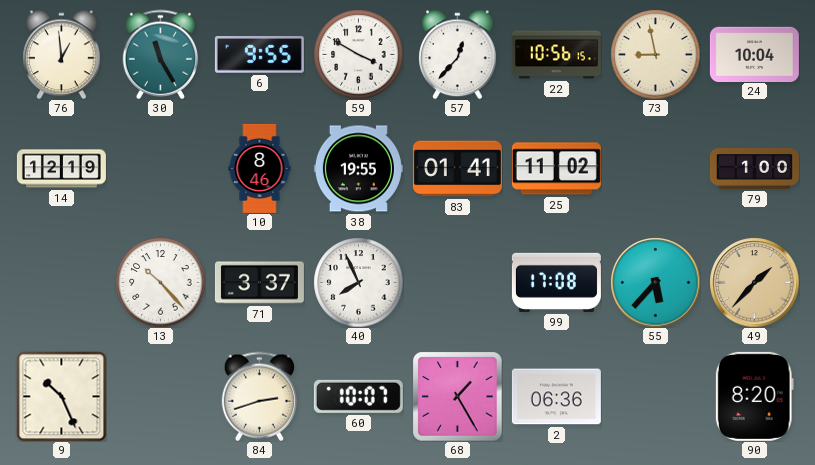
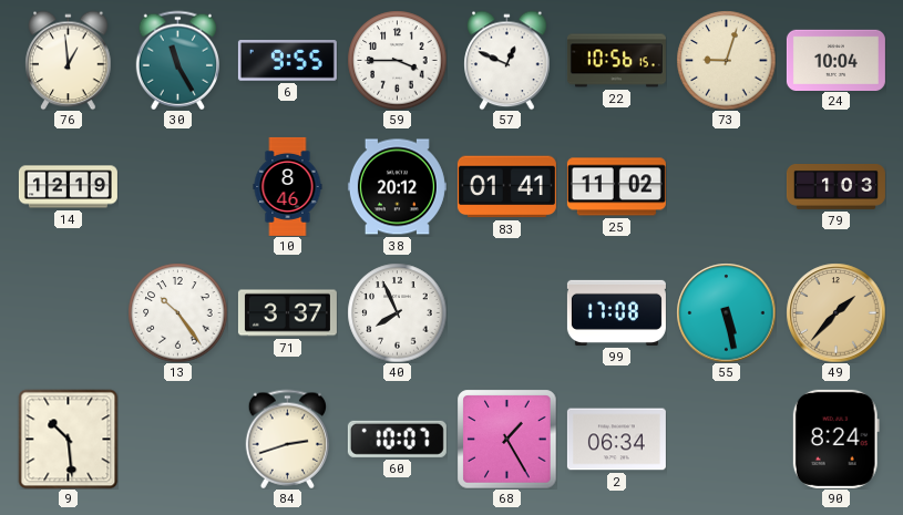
59: 3:50 -> 3:45
57: 12:37 -> 12:49
73: 8:58 -> 9:03
38: 19:55 -> 20:12
79: 1:00 -> 1:03
13: 10:23 -> 10:24
55: 5:37 -> 5:28
9: 10:26 -> 10:29
2: 06:36 -> 06:34
90: 8:20 -> 8:24
